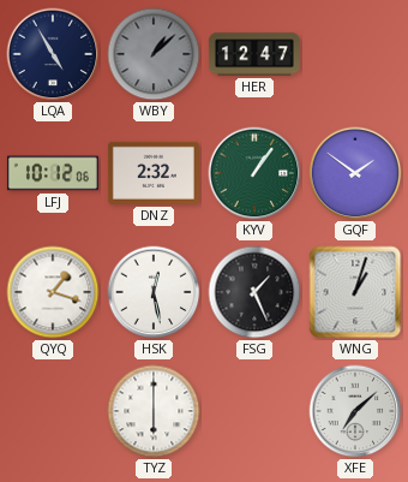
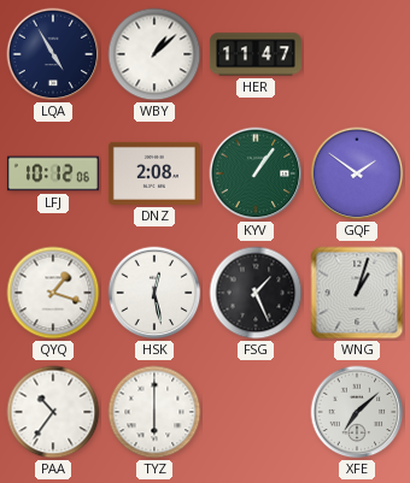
WBY dial: grey -> white
HER: 12:47 -> 11:47
DNZ: 2:32 -> 2:08
PAA: none -> 10:36
